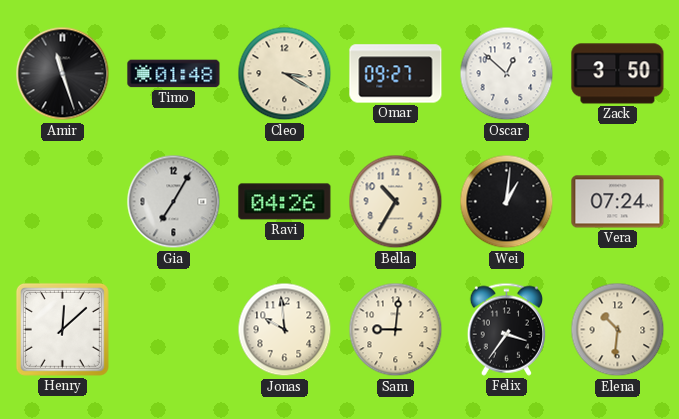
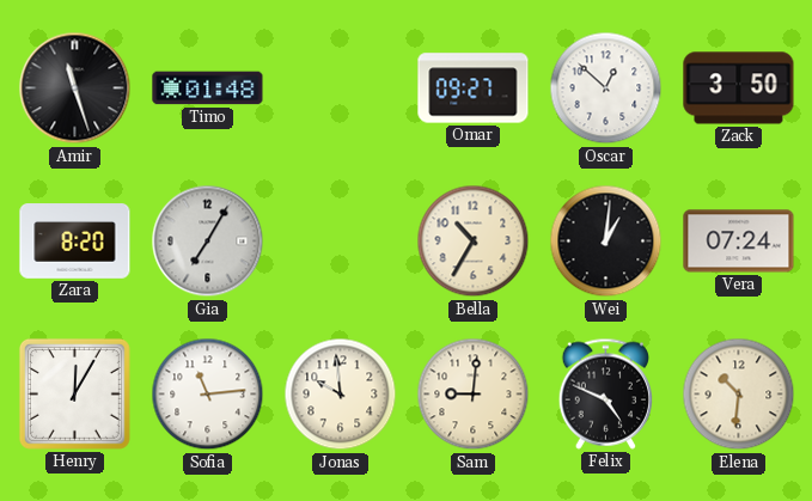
Cleo: 3:20 -> none
Zara: none -> 8:20
Ravi: 04:26 -> none
Henry: 12:08 -> 12:05
Sofia: none -> 11:14
Felix: 3:36 -> 4:49
